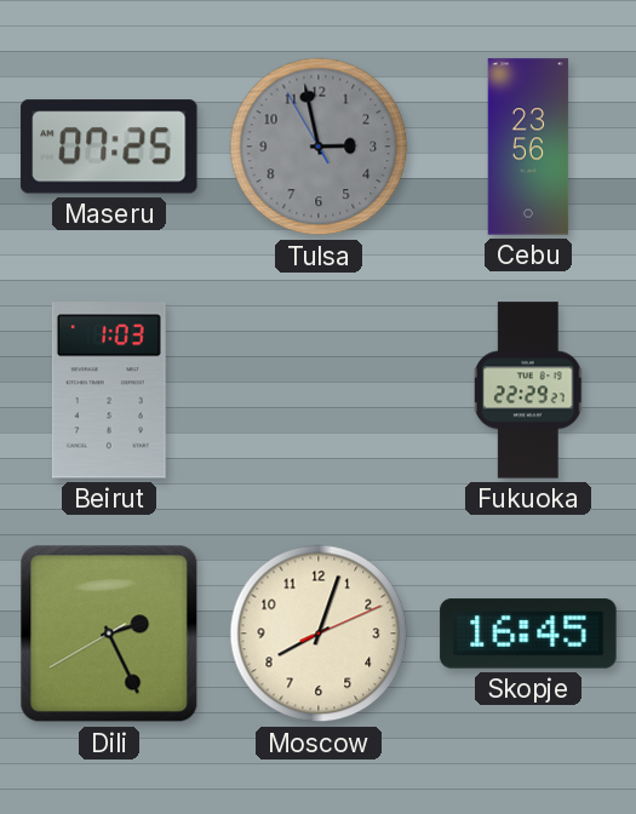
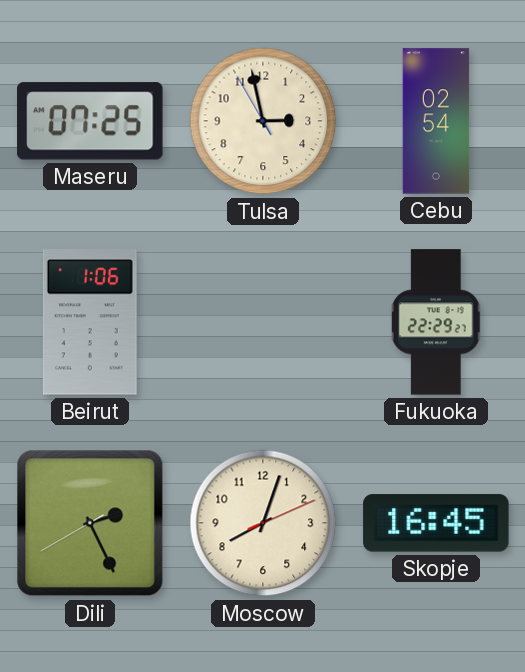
Tulsa dial: grey -> cream
Cebu: 23:56 -> 02:54
Beirut: 1:03 -> 1:06
